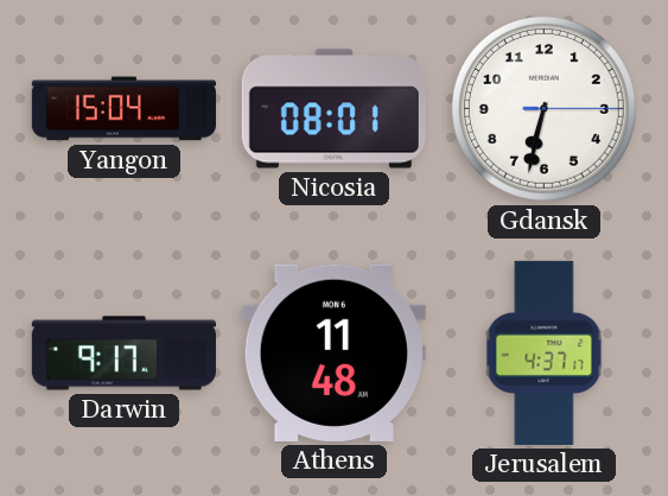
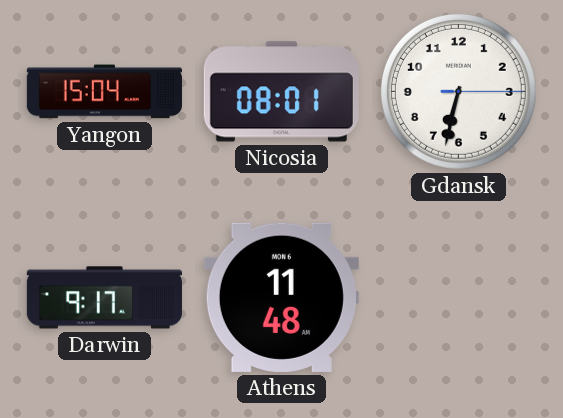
Jerusalem: 4:37 -> none
